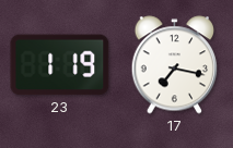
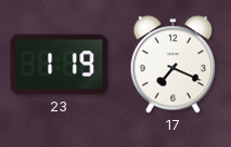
17: 7:17 -> 7:19
